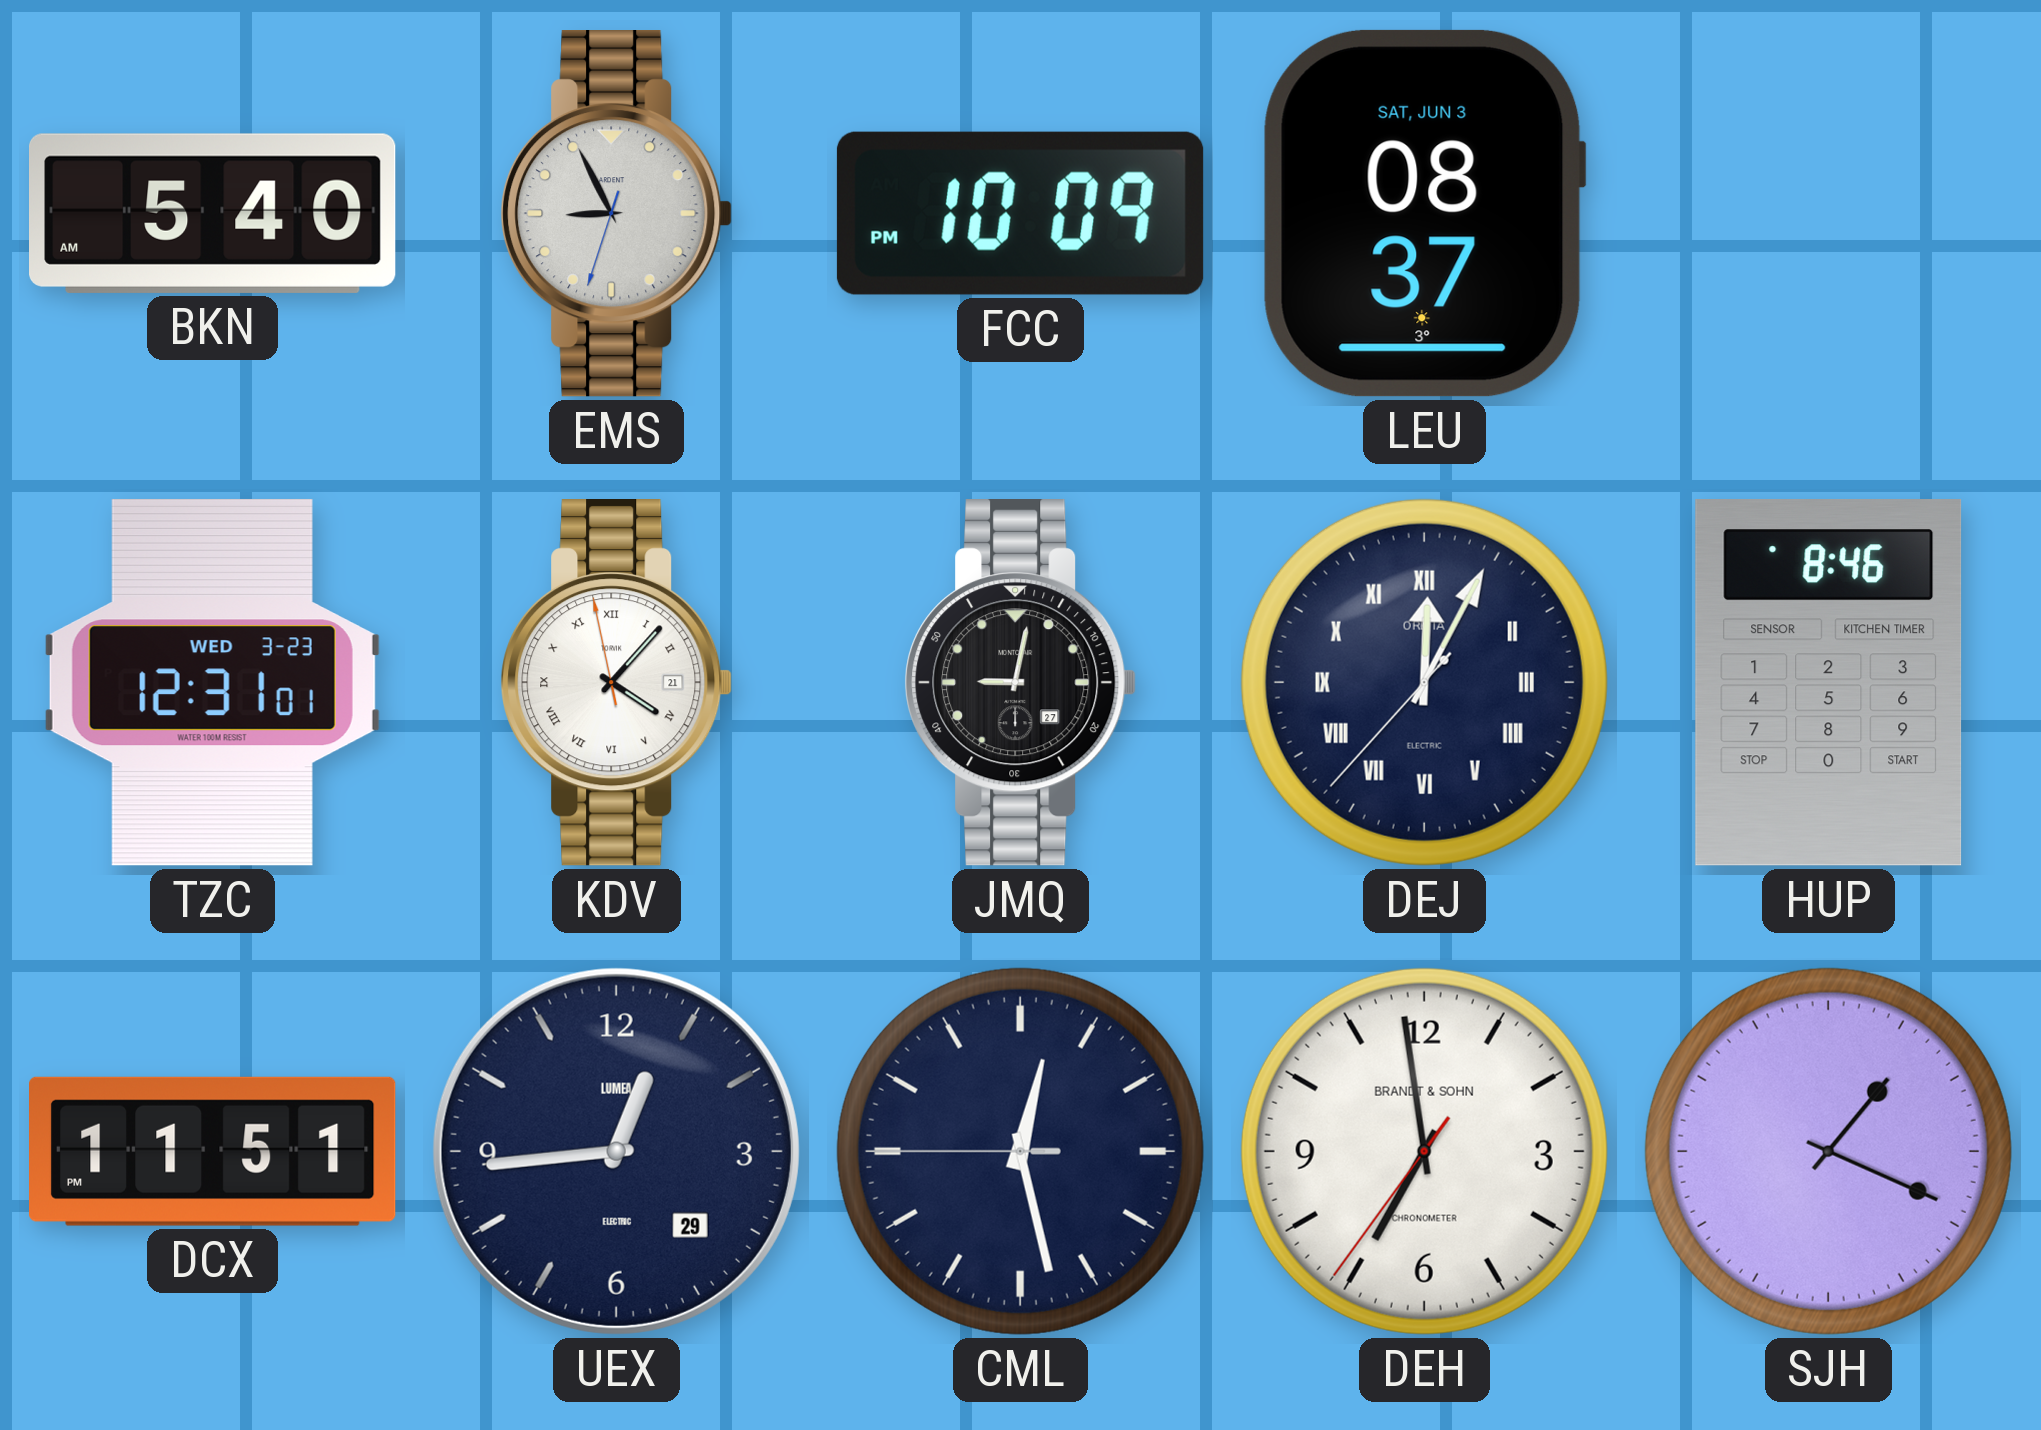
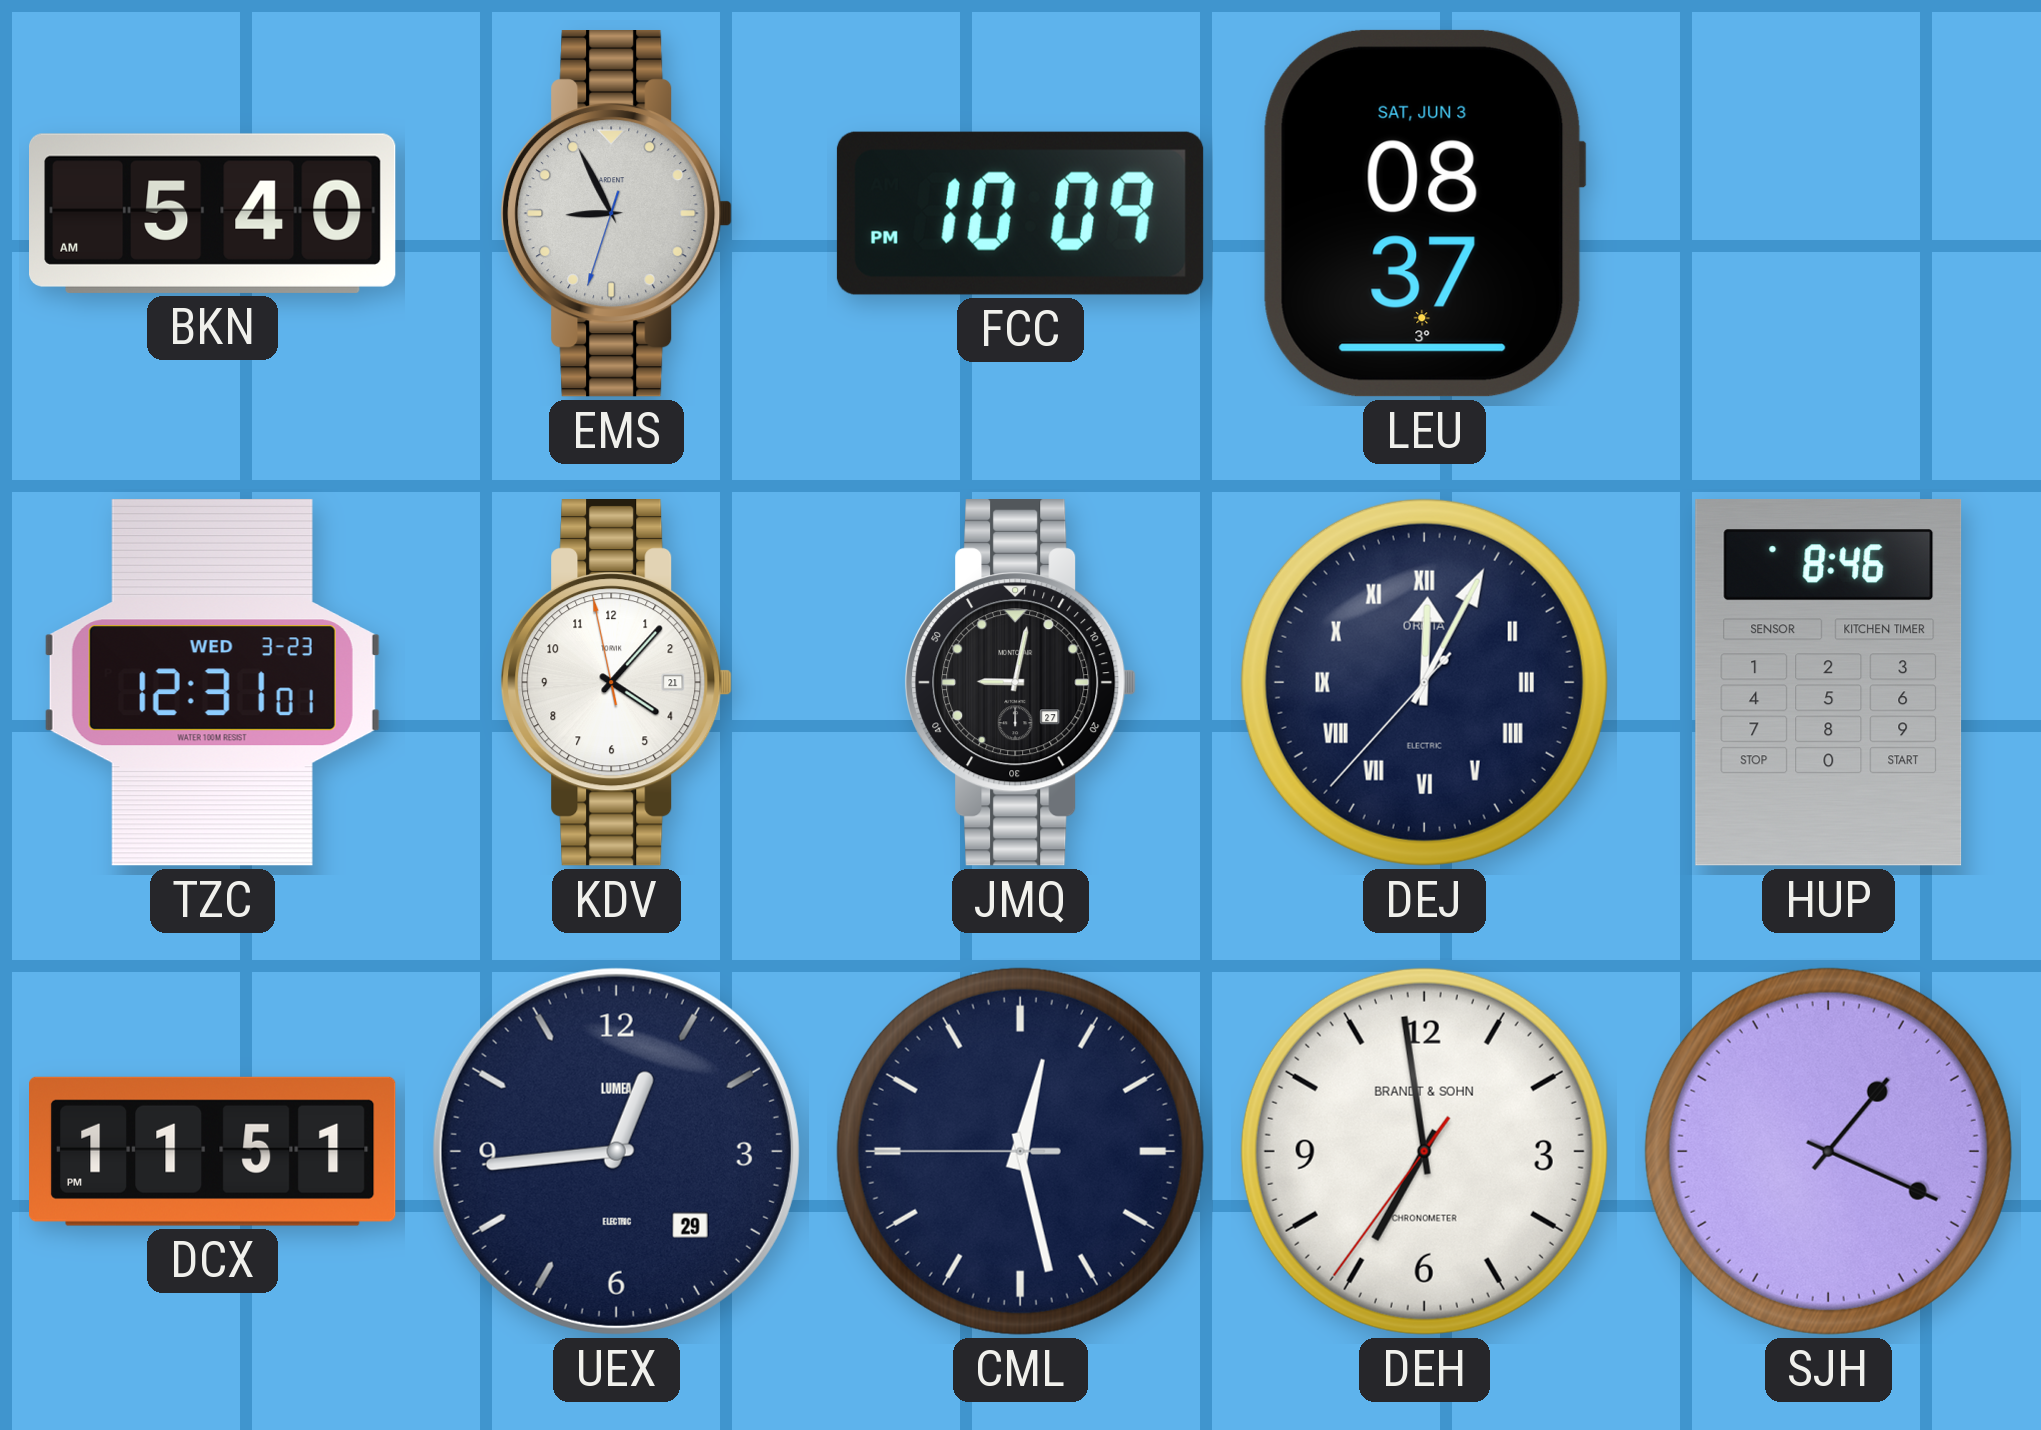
KDV numerals: Roman -> Arabic
